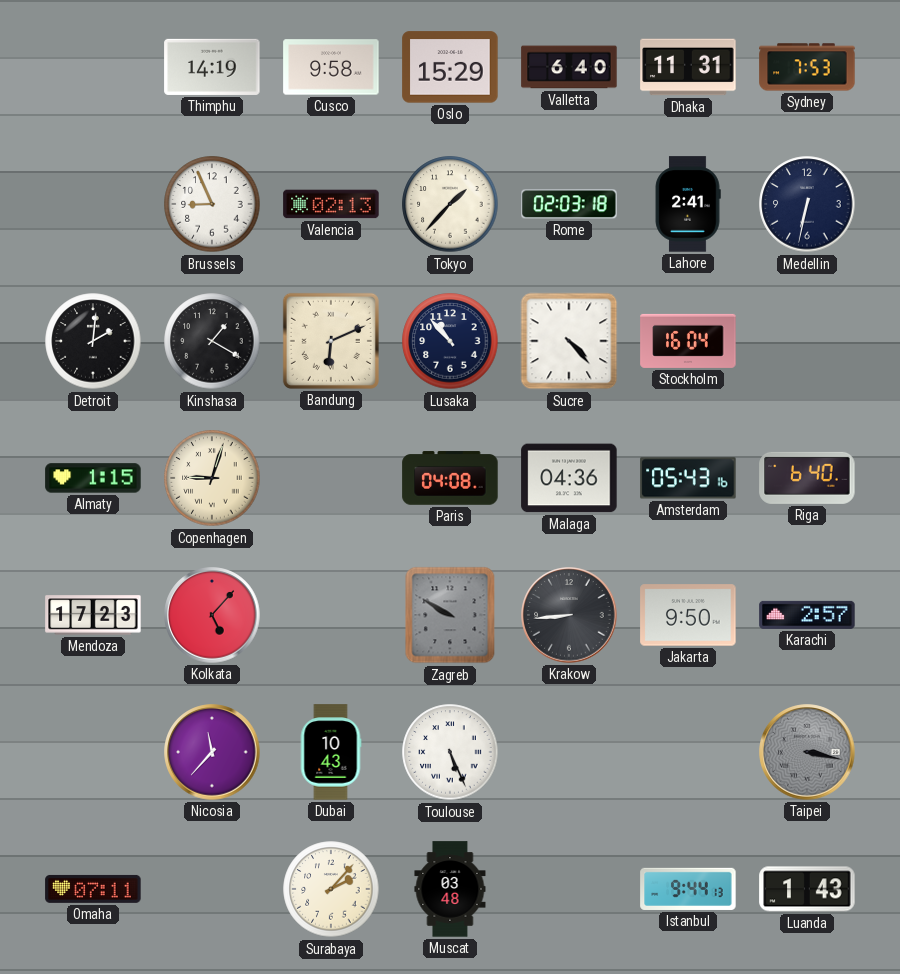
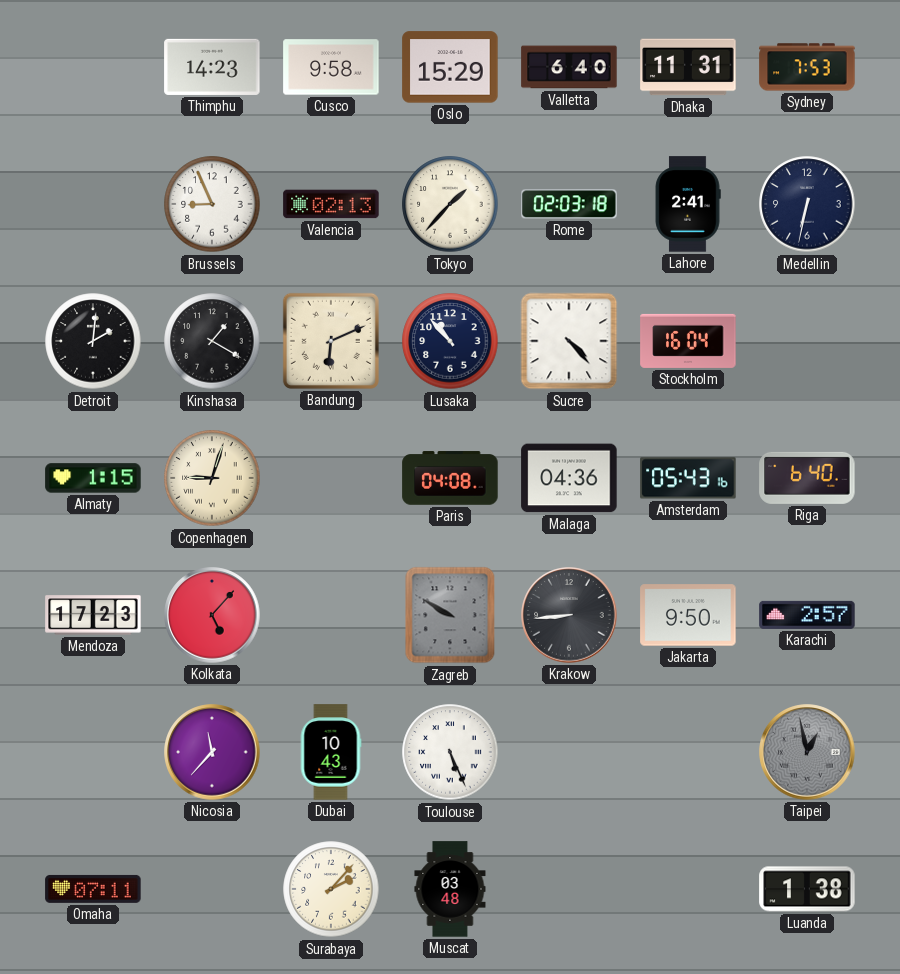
Thimphu: 14:19 -> 14:23
Taipei: 3:17 -> 12:58
Istanbul: 9:44 -> none
Luanda: 1:43 -> 1:38
